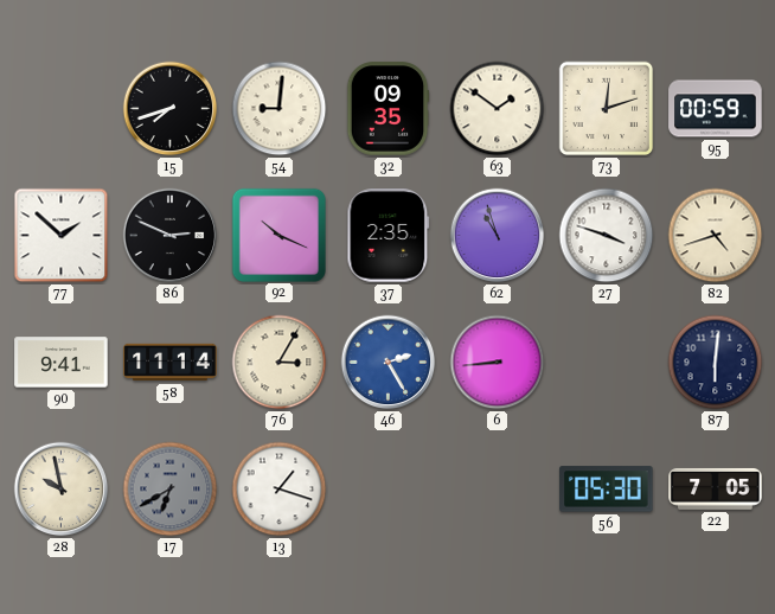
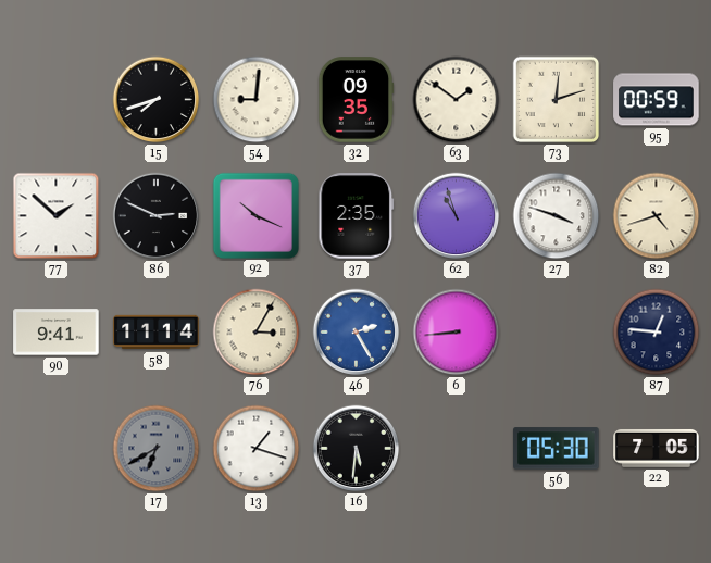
87: 6:01 -> 12:46
28: 9:58 -> none
16: none -> 5:31
